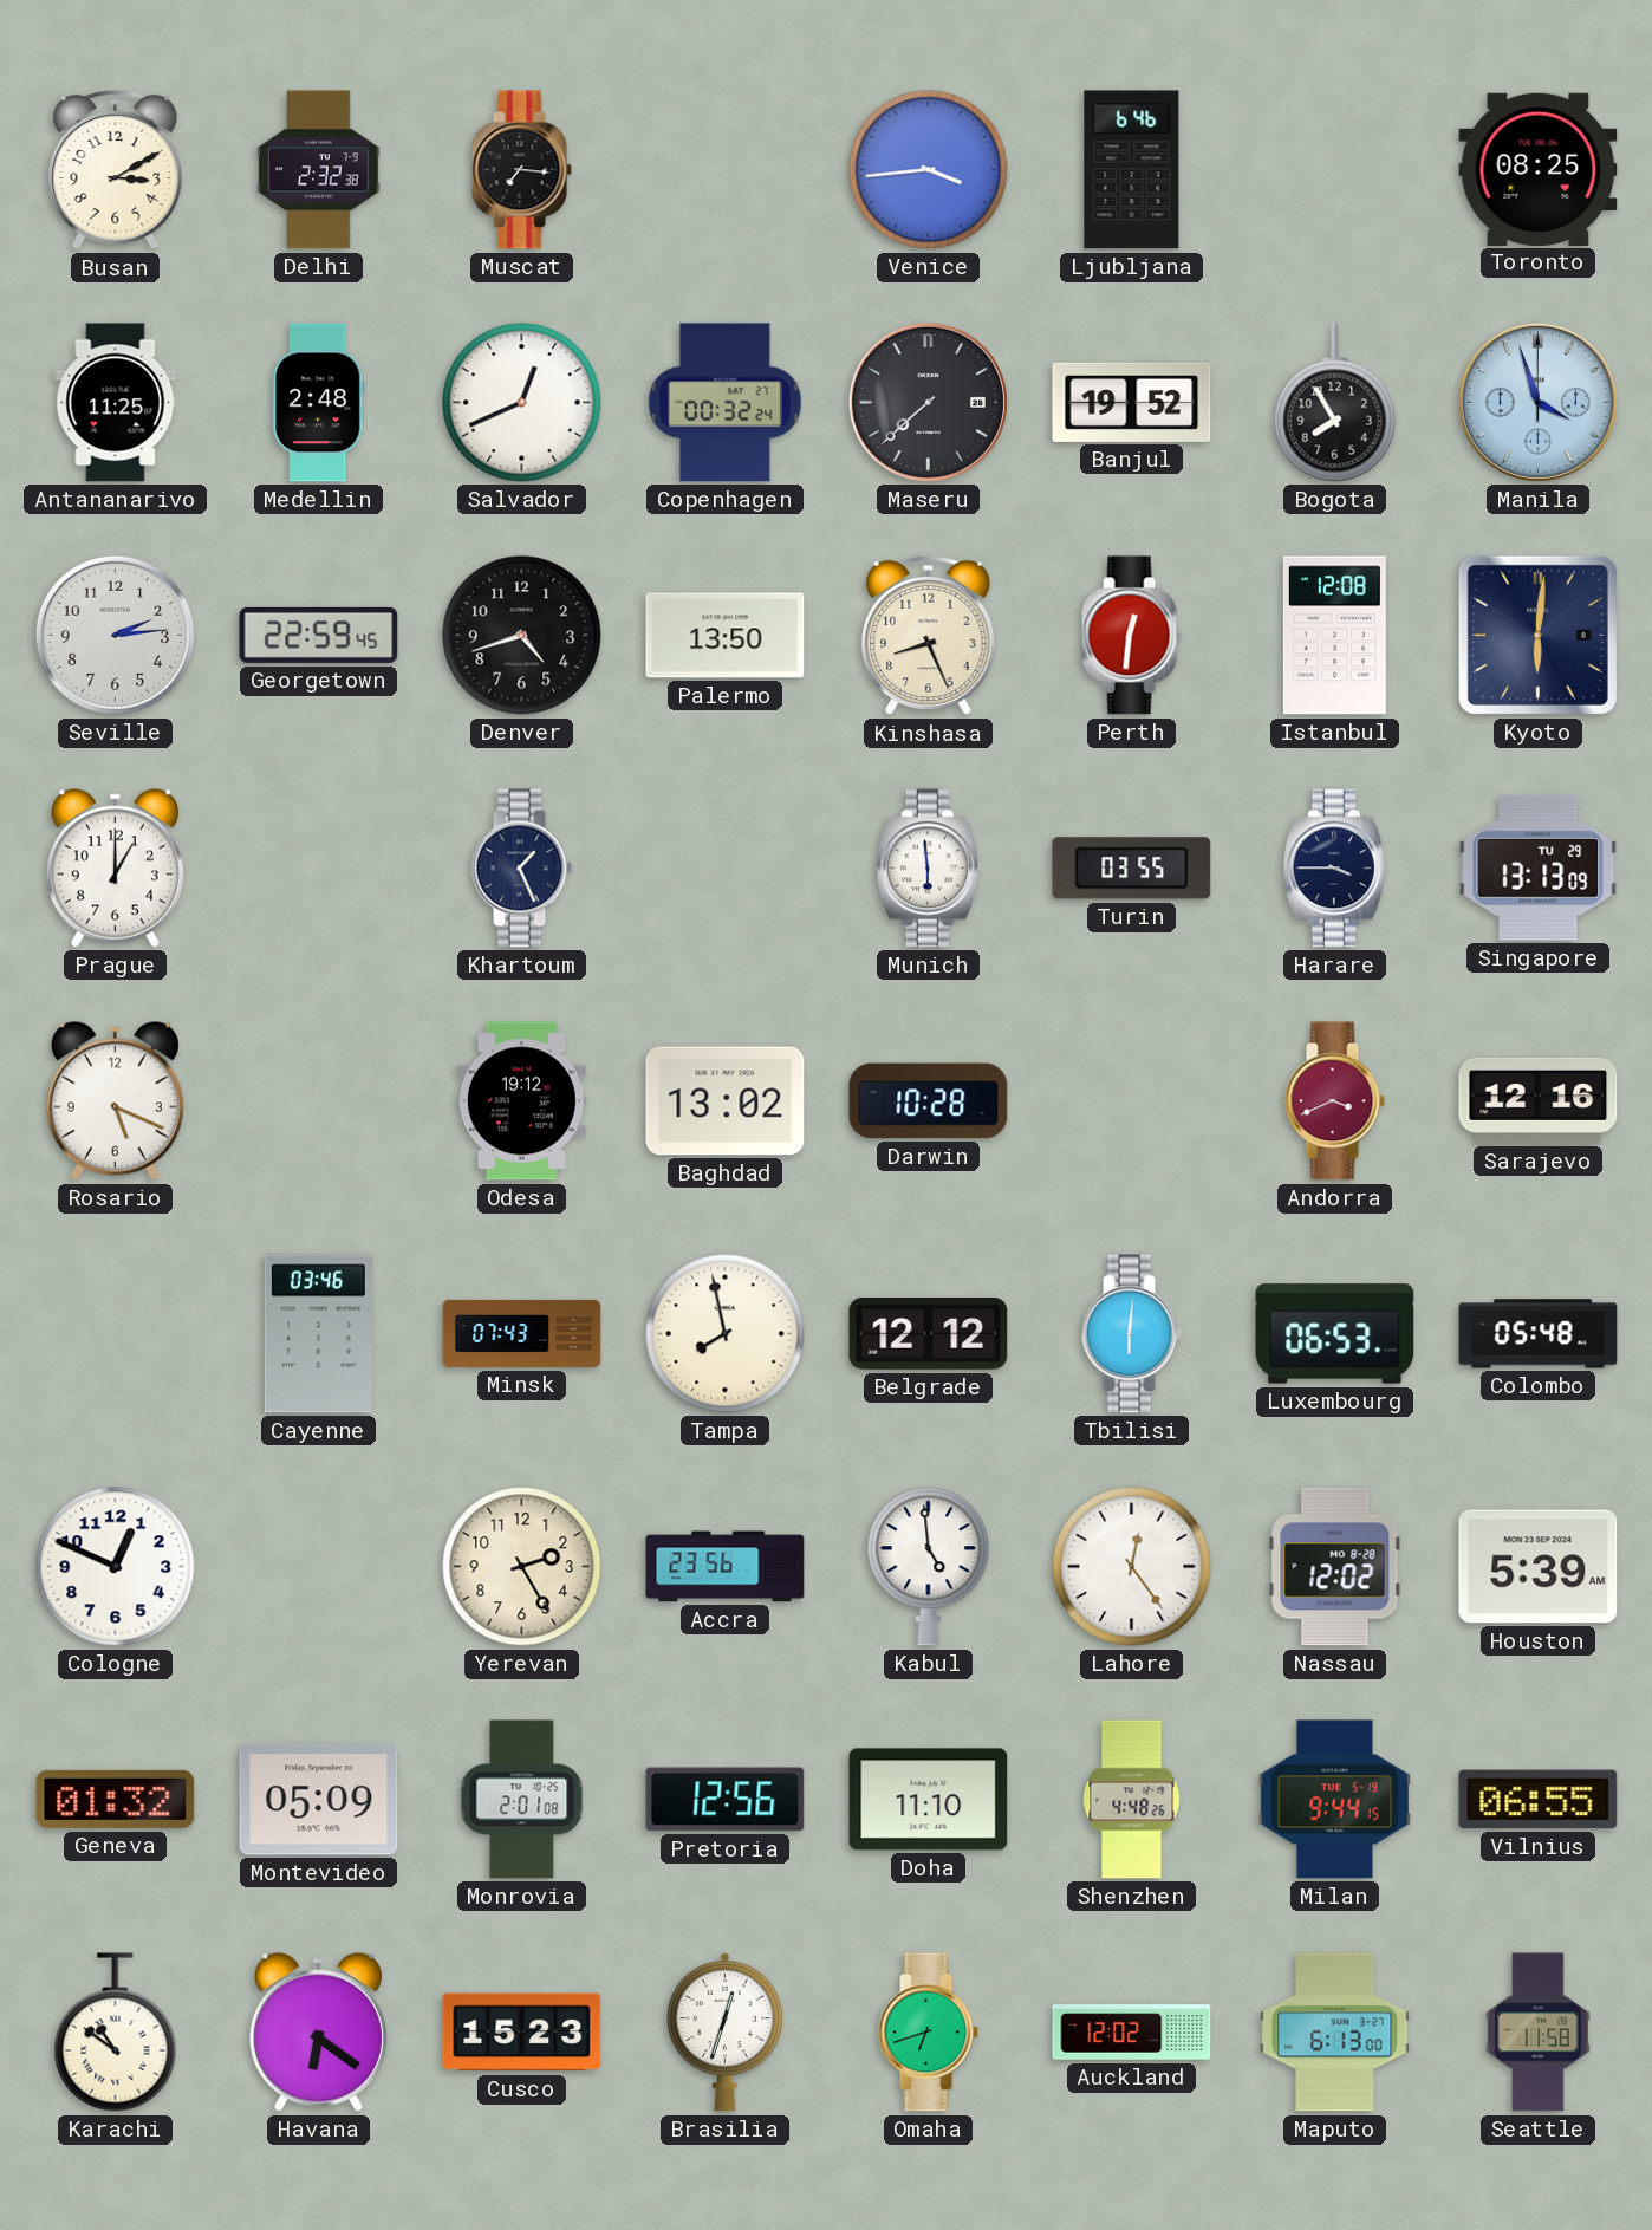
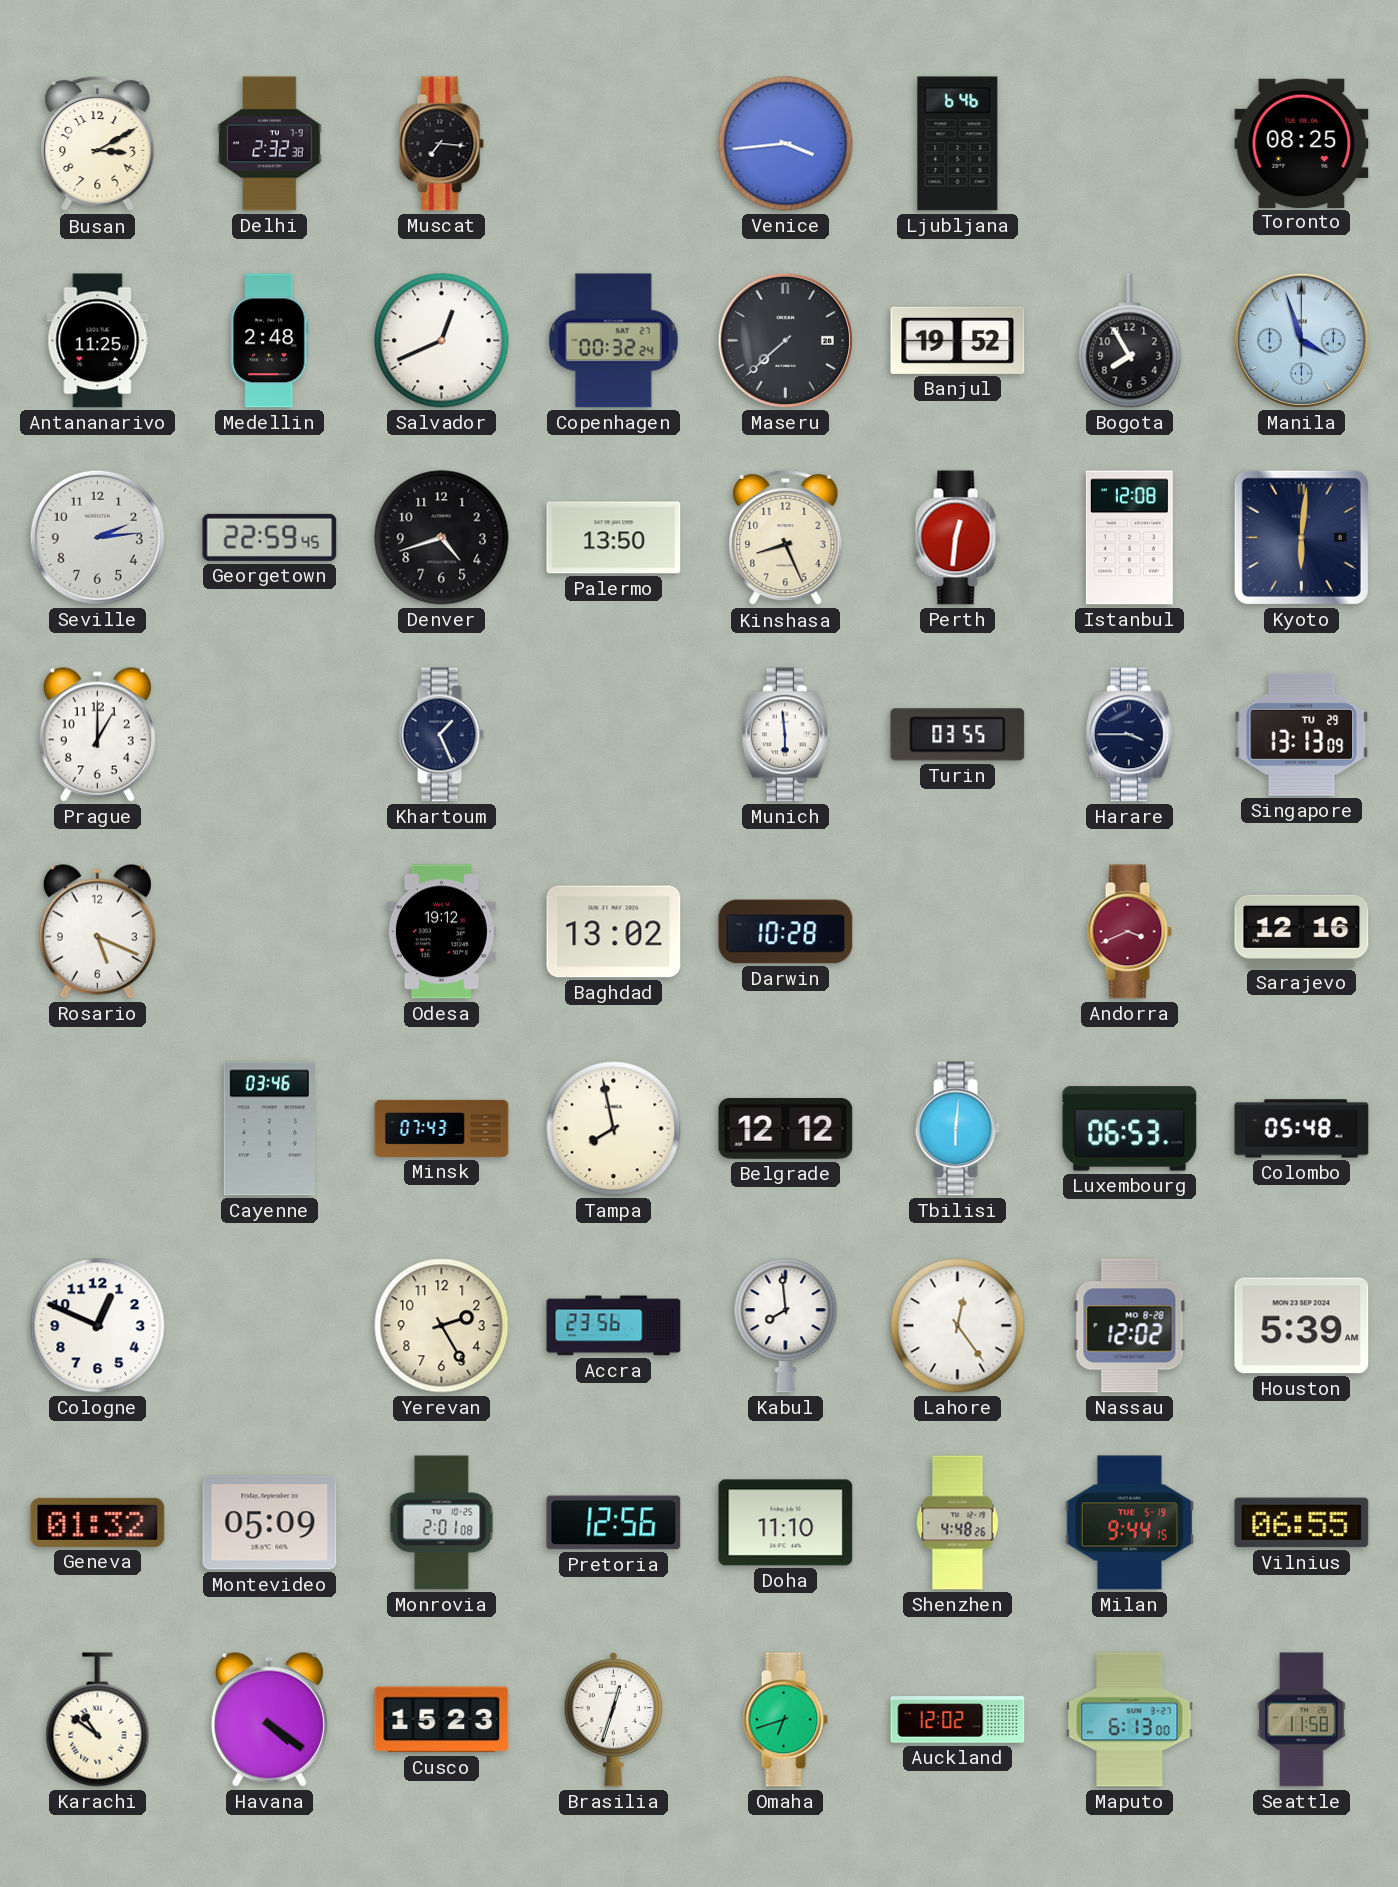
Kabul: 4:59 -> 7:59
Havana: 6:21 -> 4:21
